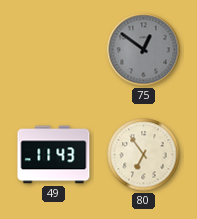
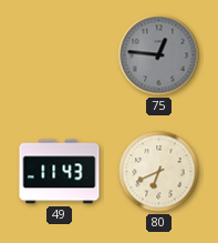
75: 12:51 -> 12:46
80: 6:54 -> 6:41
